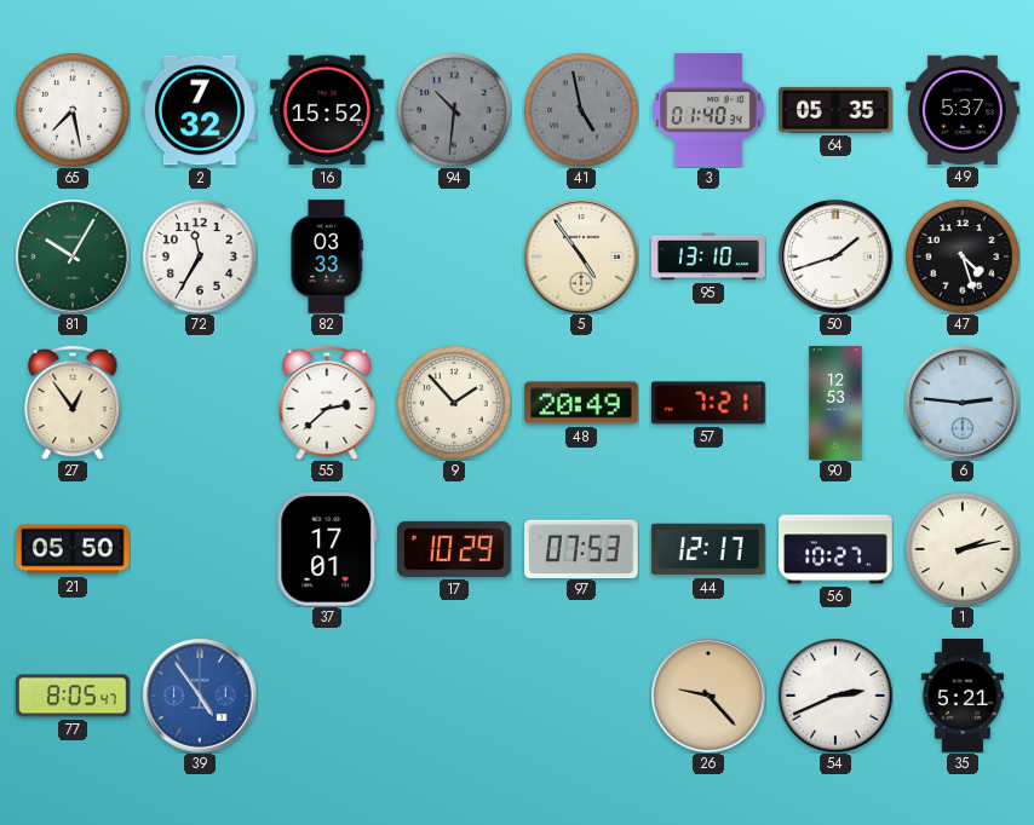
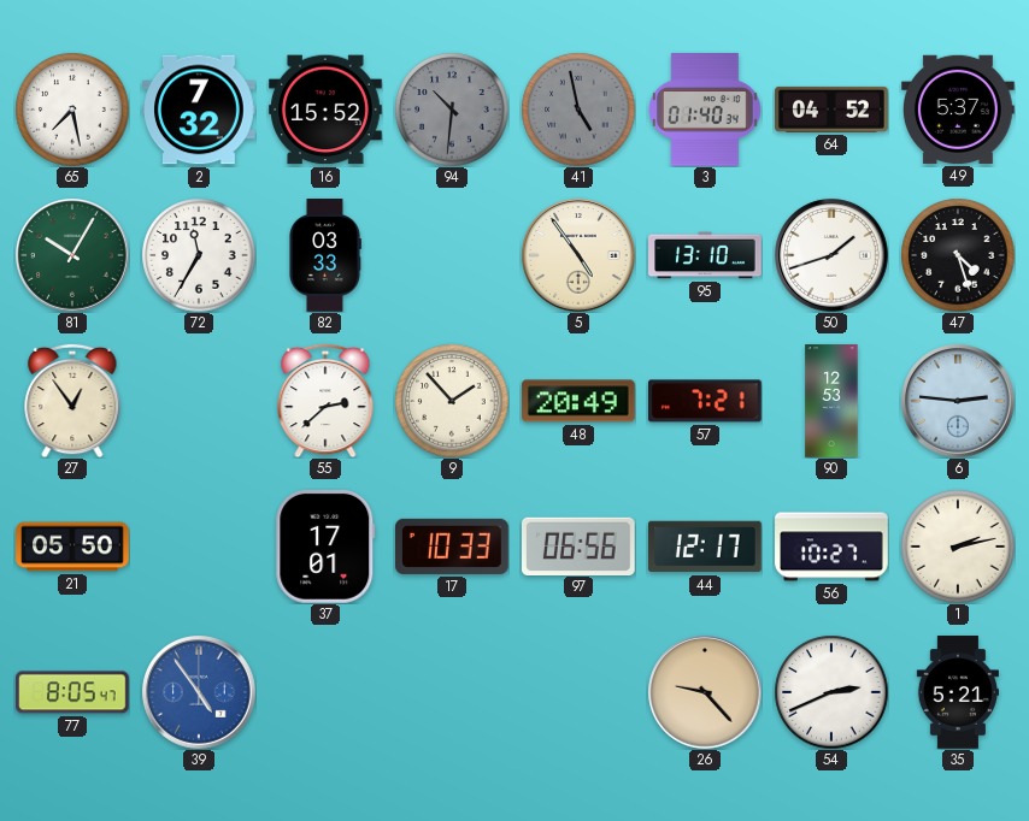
64: 05:35 -> 04:52
17: 10:29 -> 10:33
97: 07:53 -> 06:56
